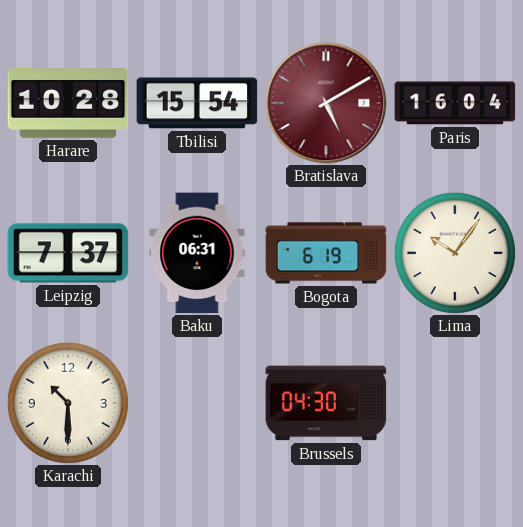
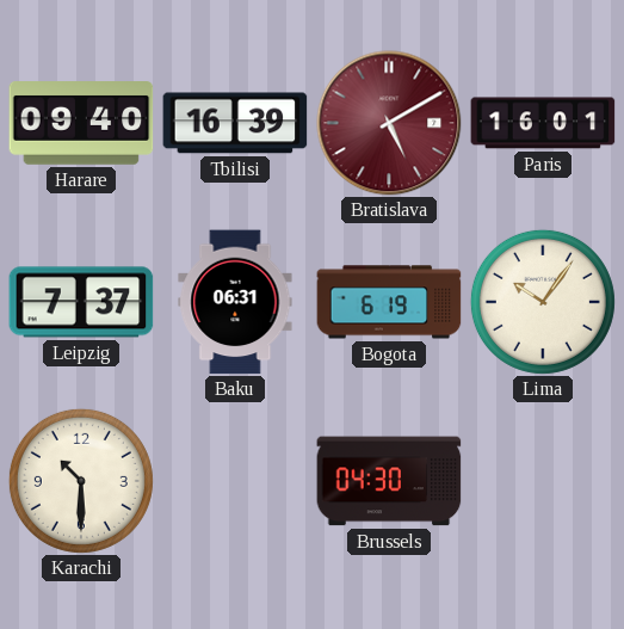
Harare: 10:28 -> 09:40
Tbilisi: 15:54 -> 16:39
Paris: 16:04 -> 16:01
